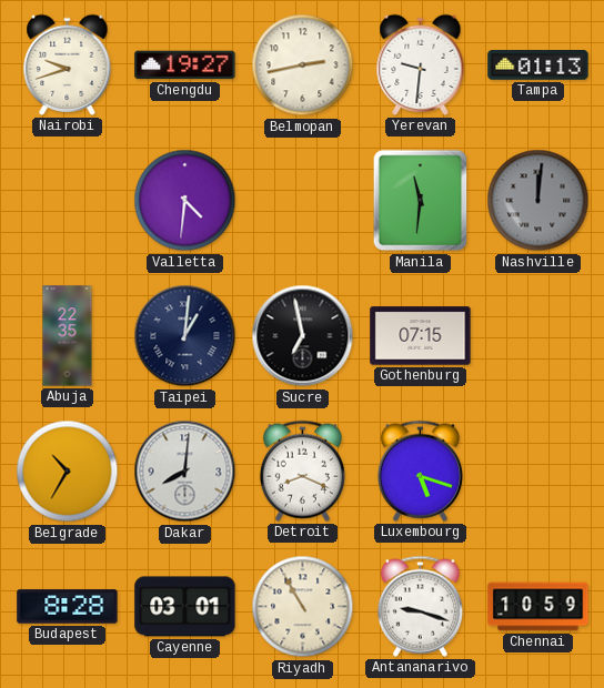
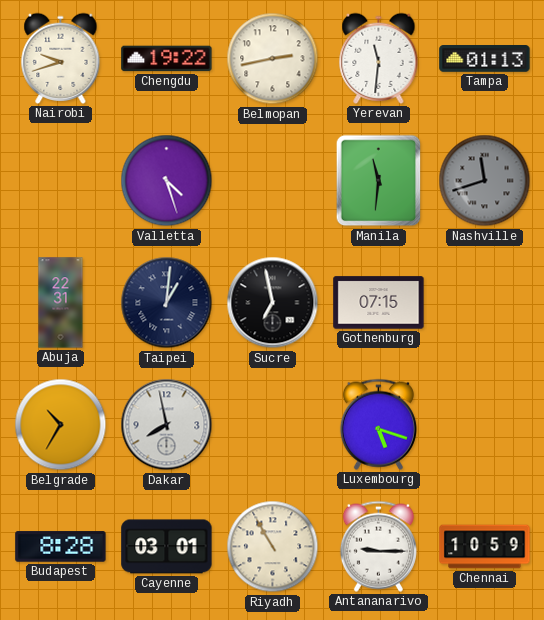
Chengdu: 19:27 -> 19:22
Yerevan: 9:31 -> 11:31
Valletta: 4:31 -> 4:27
Nashville: 12:01 -> 11:42
Abuja: 22:35 -> 22:31
Dakar: 8:01 -> 7:58
Detroit: 8:19 -> none
Antananarivo: 9:18 -> 9:15
